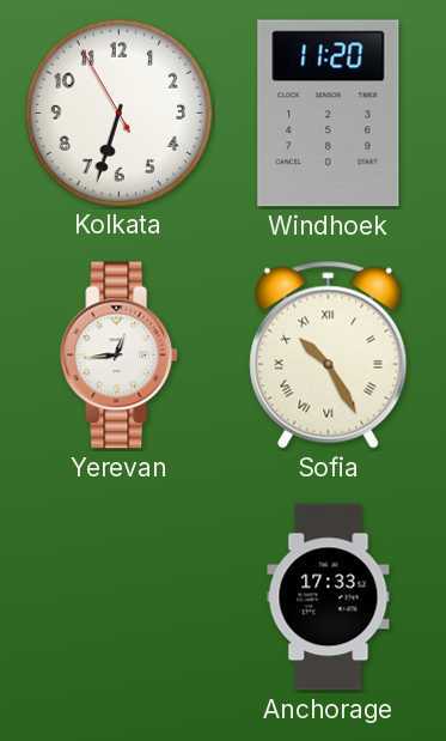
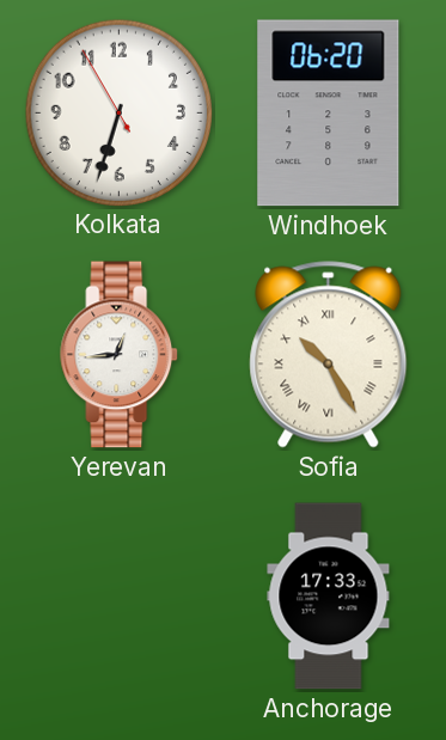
Windhoek: 11:20 -> 06:20
